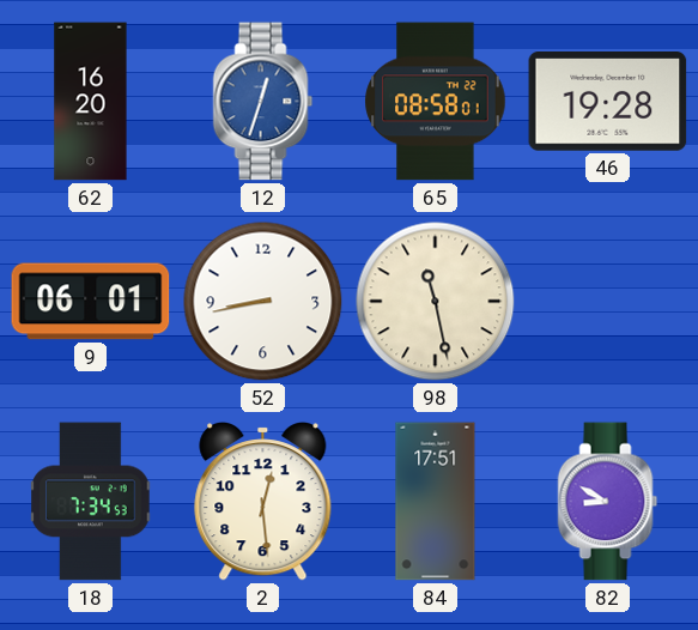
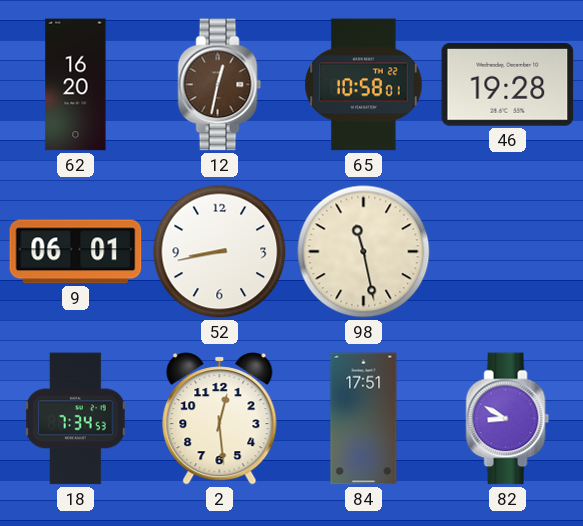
12: 12:33 -> 12:32
12 dial: blue -> brown
65: 08:58 -> 10:58
